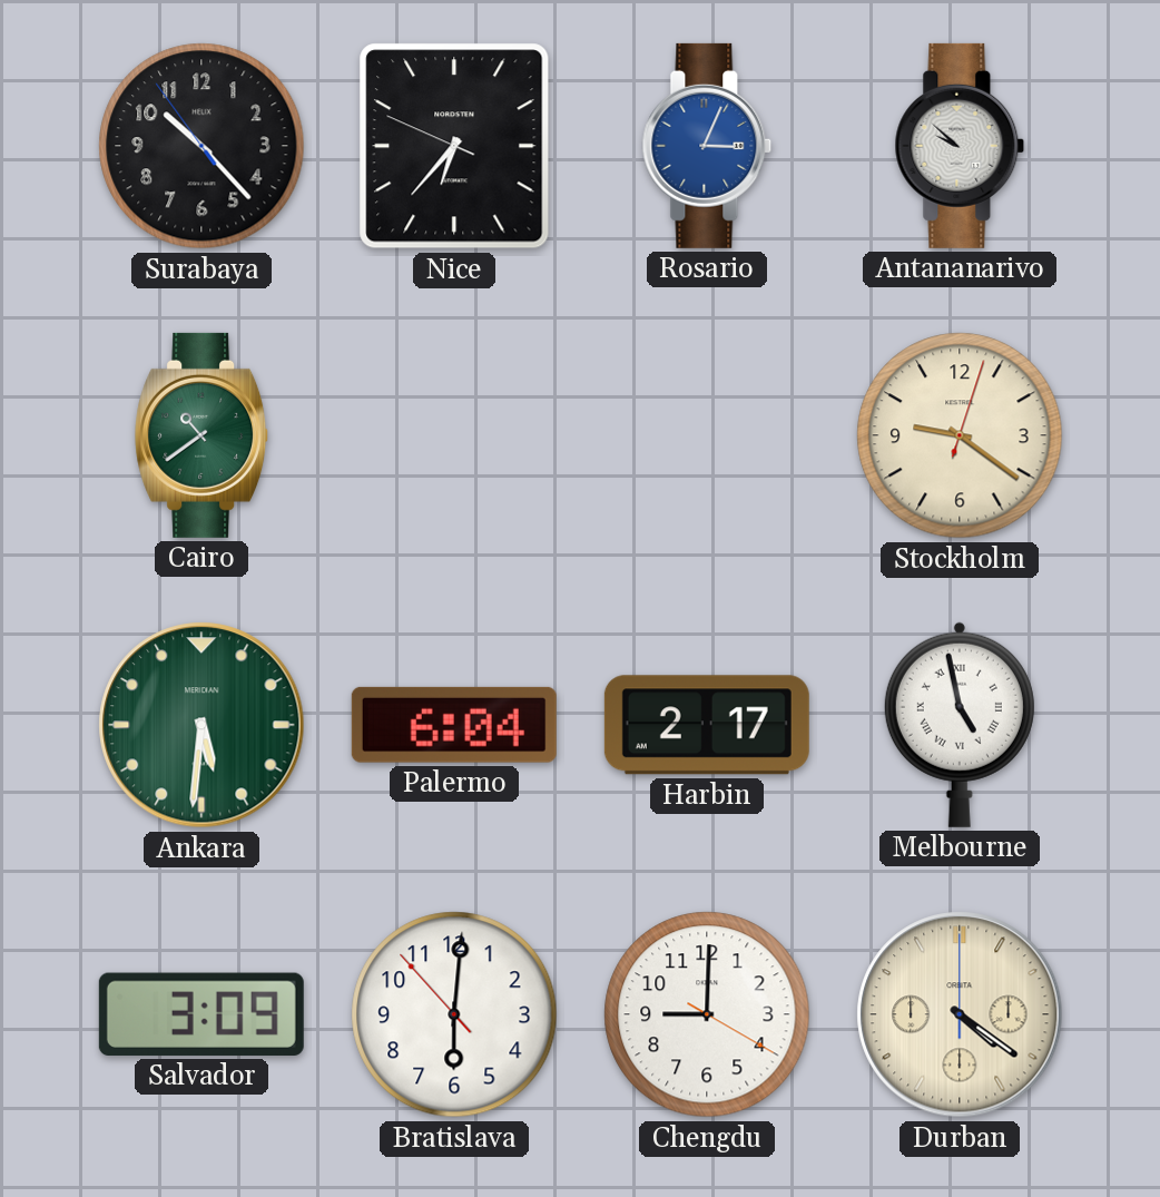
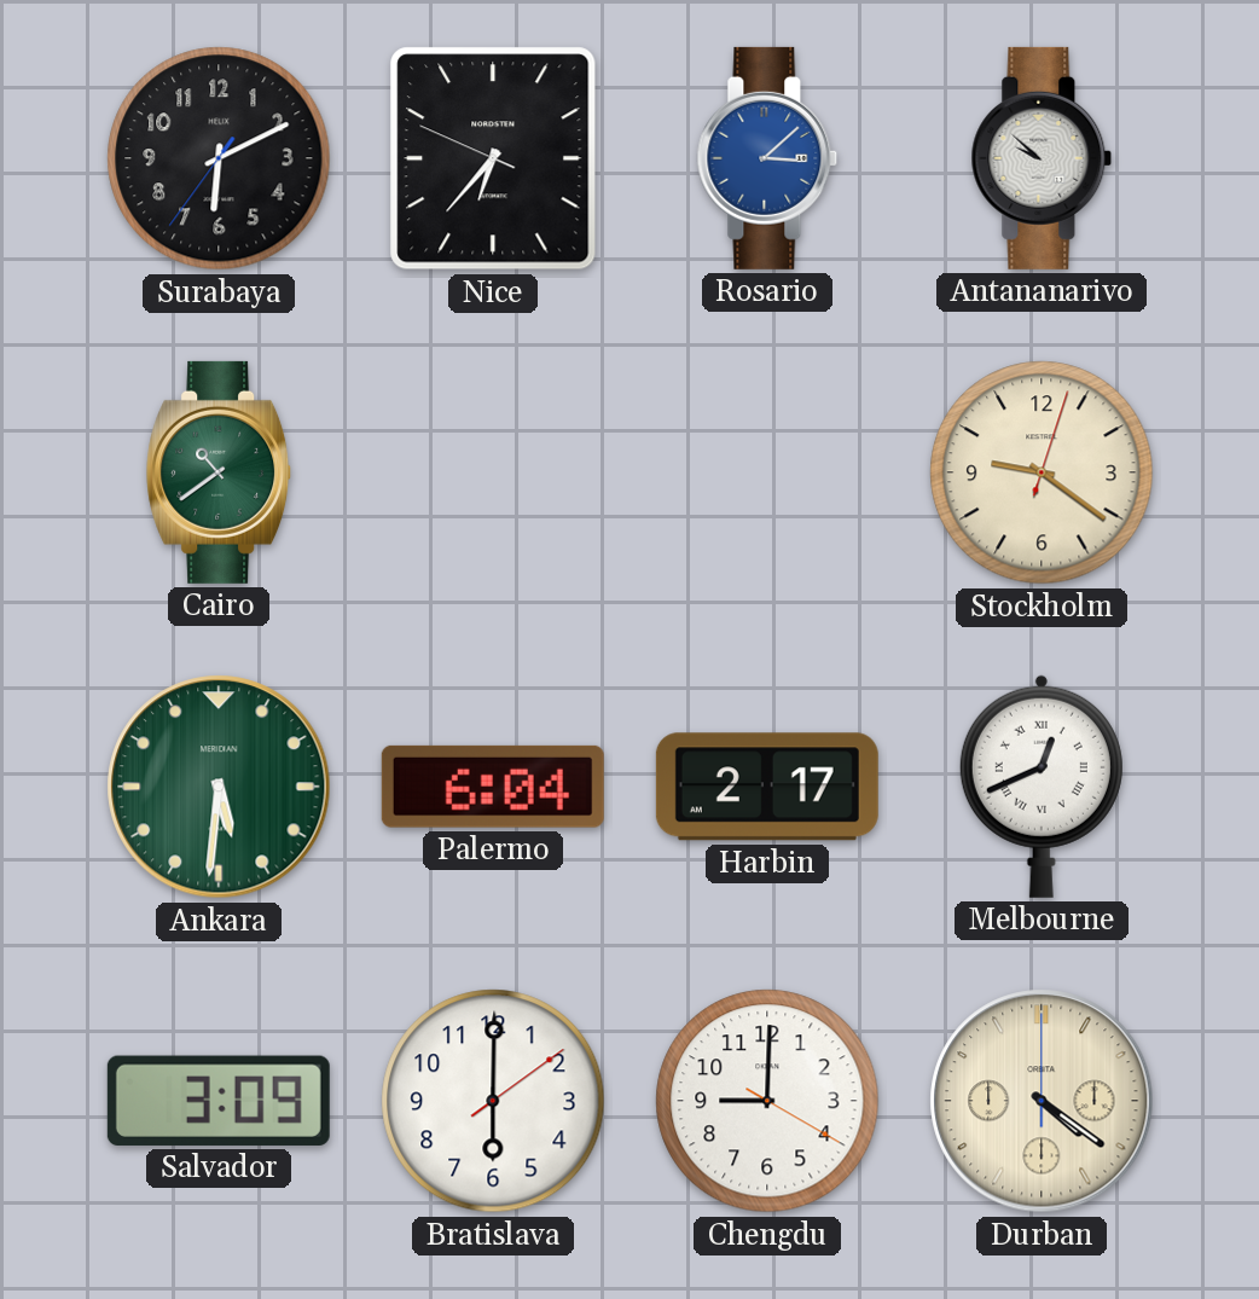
Surabaya: 10:22 -> 6:10
Rosario: 3:04 -> 3:08
Melbourne: 4:58 -> 12:41
Bratislava: 6:00:53 -> 6:00:09
